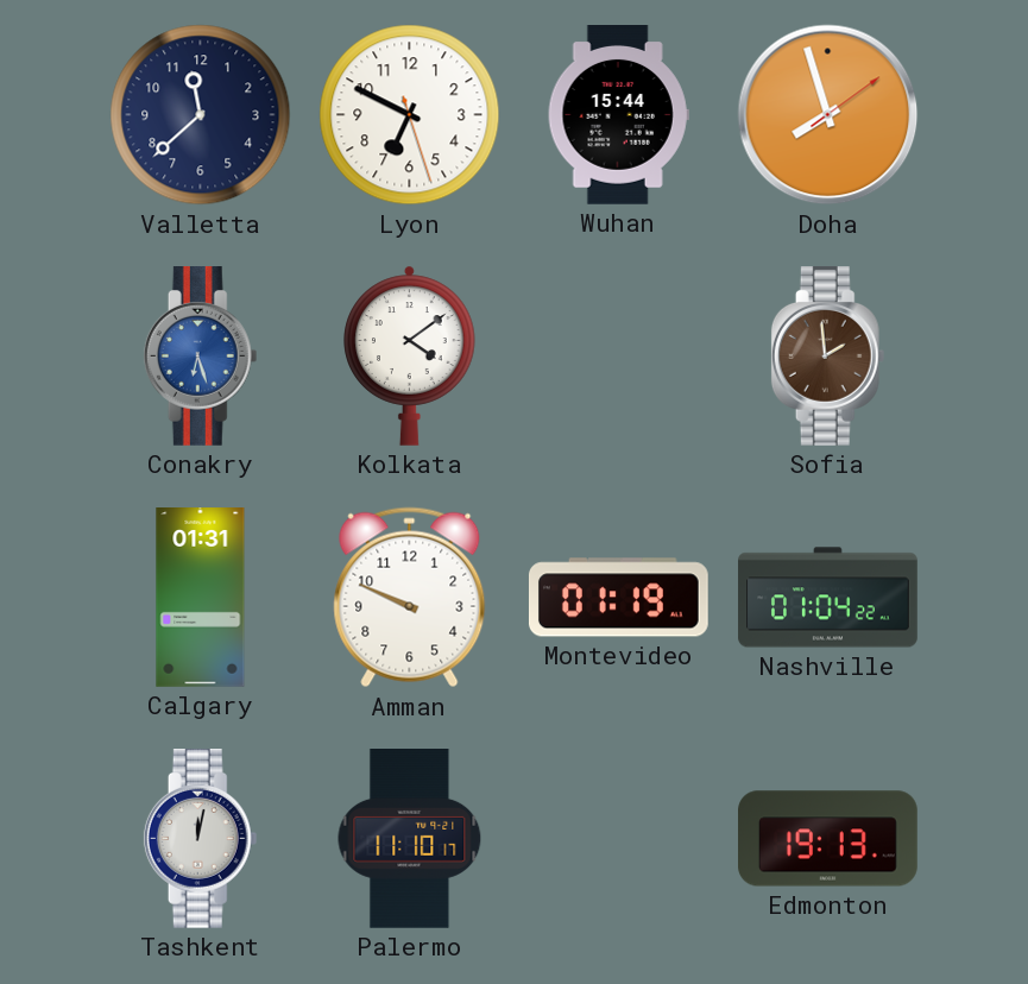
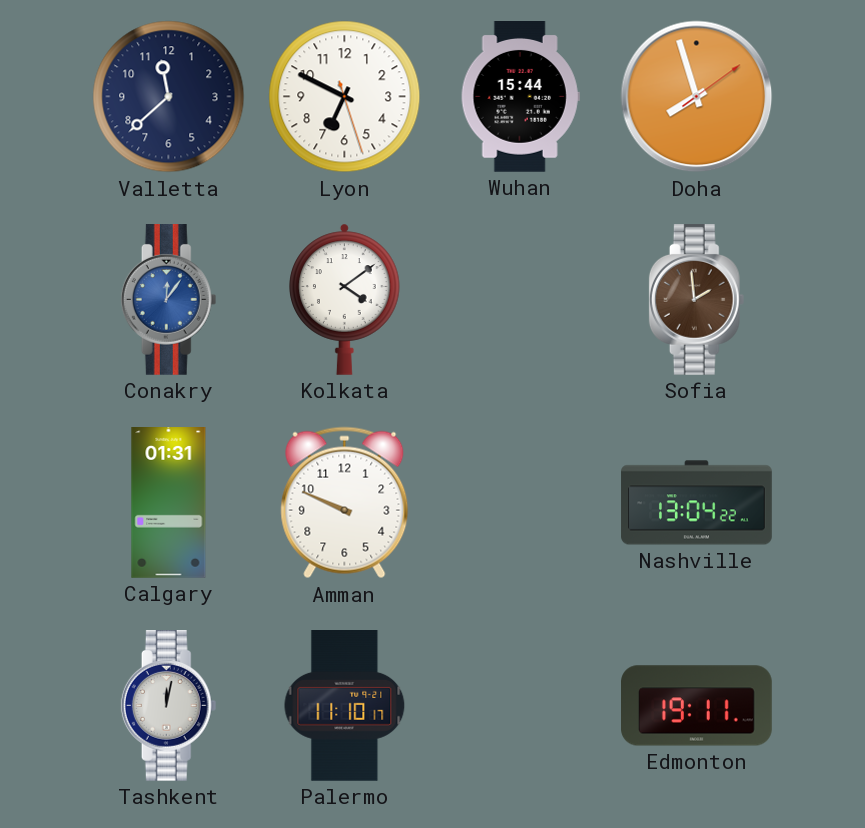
Conakry: 6:27 -> 12:06
Montevideo: 01:19 -> none
Nashville: 01:04 -> 13:04
Edmonton: 19:13 -> 19:11
